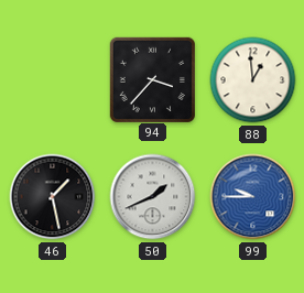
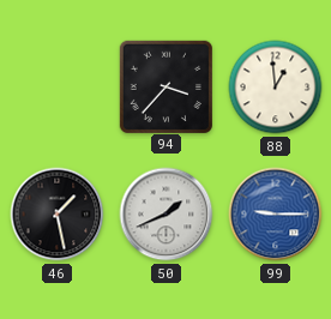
99: 9:45 -> 9:15
